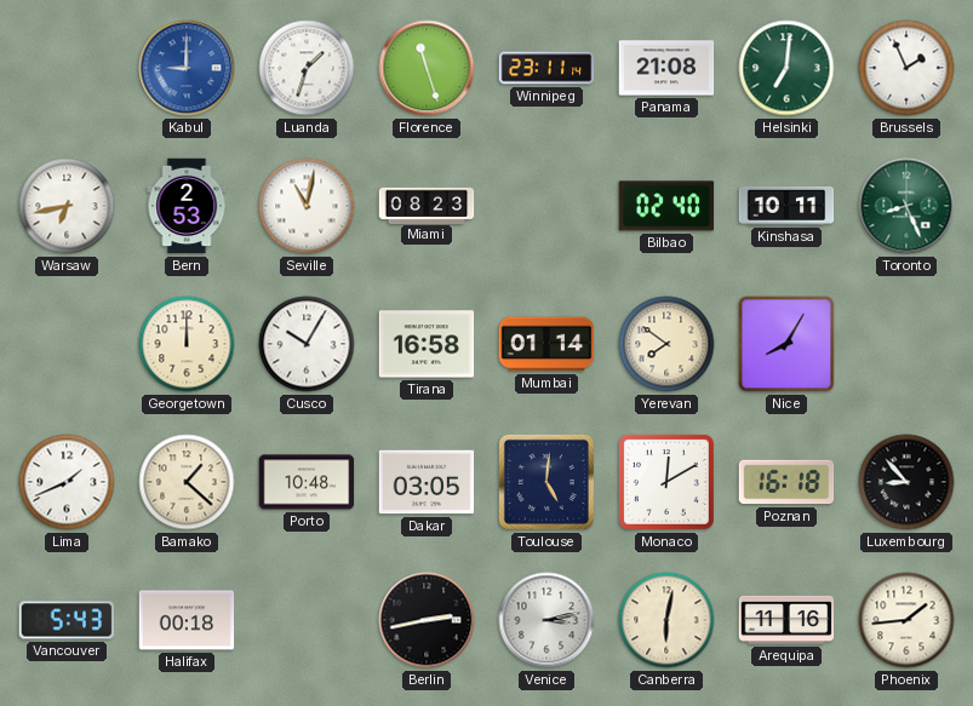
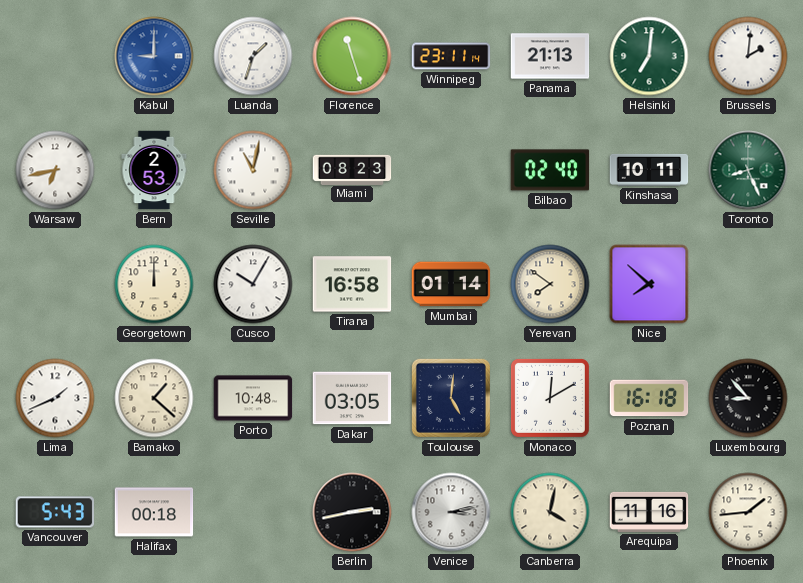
Panama: 21:08 -> 21:13
Brussels: 1:56 -> 2:01
Nice: 8:05 -> 7:52
Canberra: 6:02 -> 4:02
